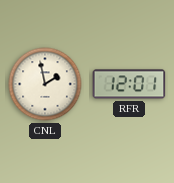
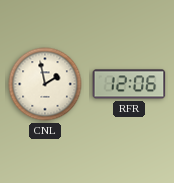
RFR: 12:01 -> 12:06
